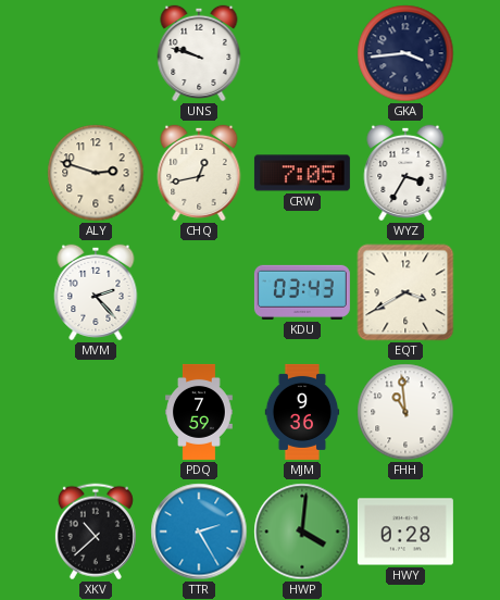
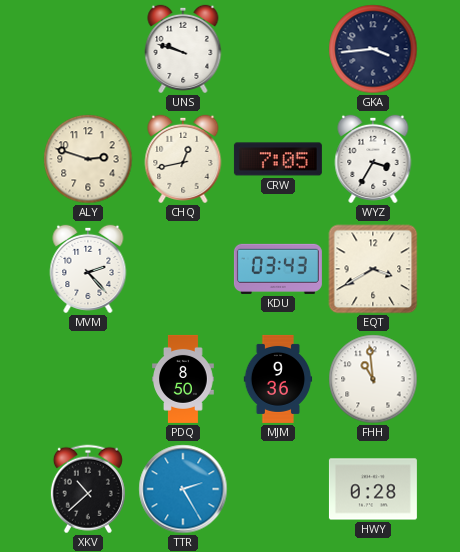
PDQ: 7:59 -> 8:50
HWP: 4:01 -> none
